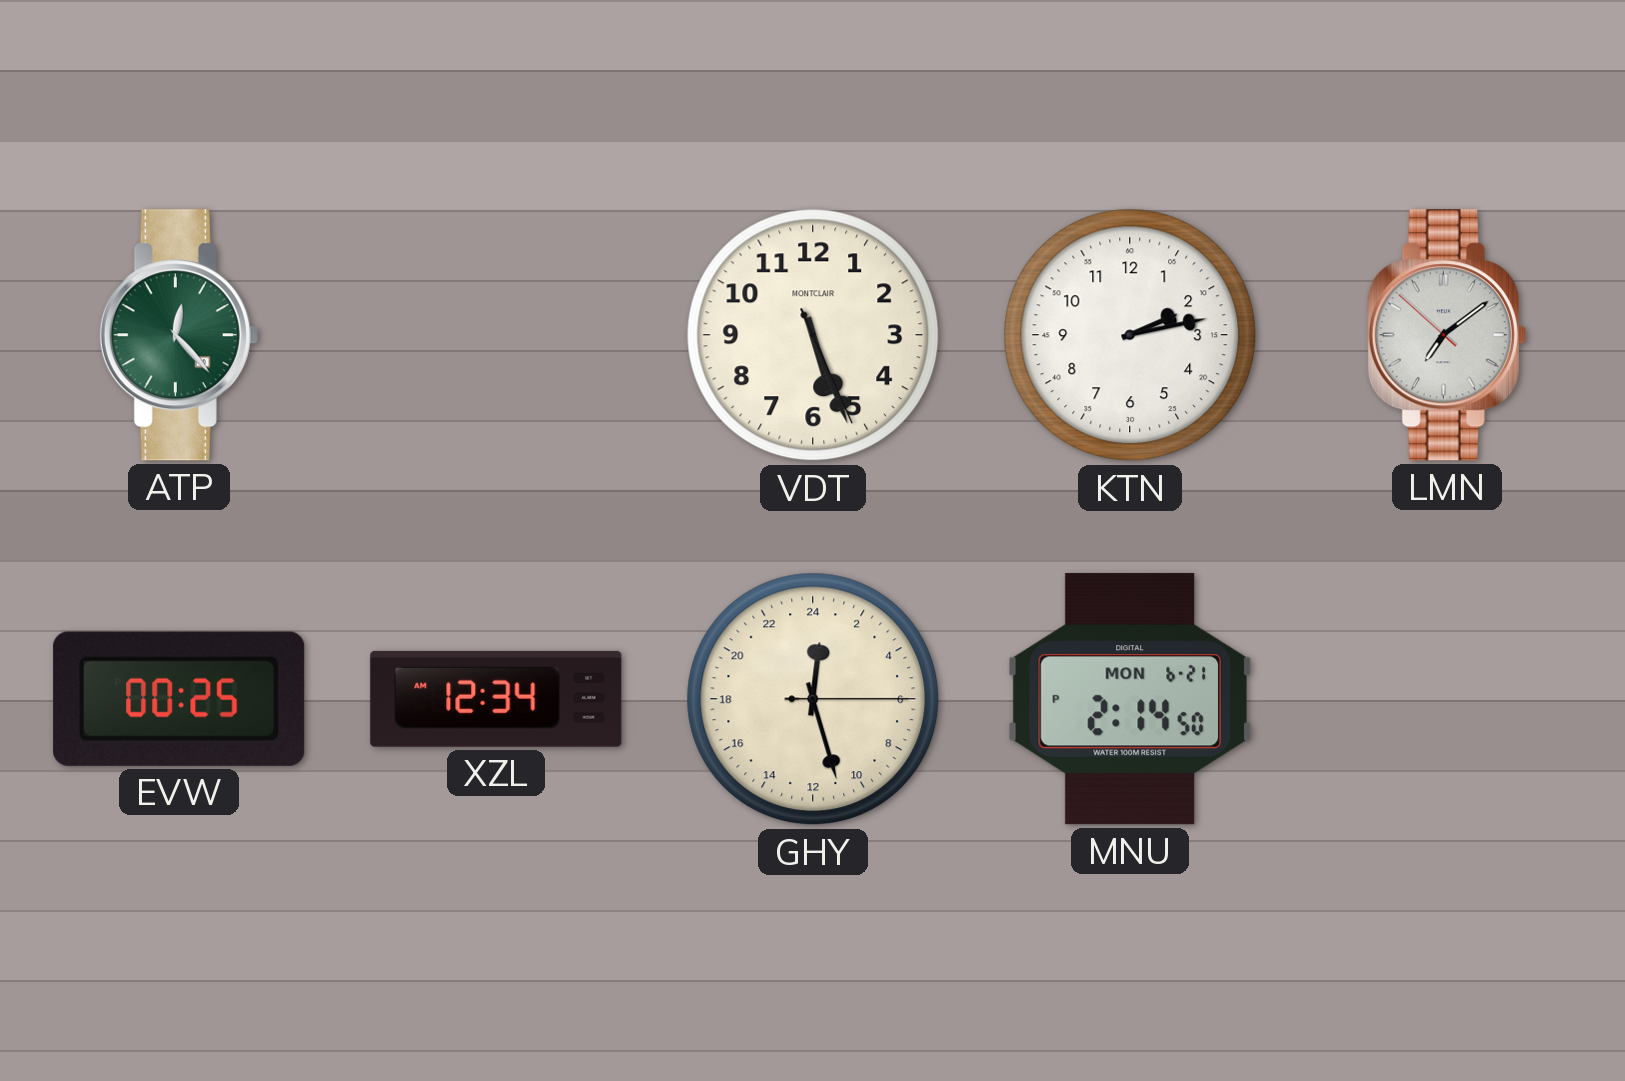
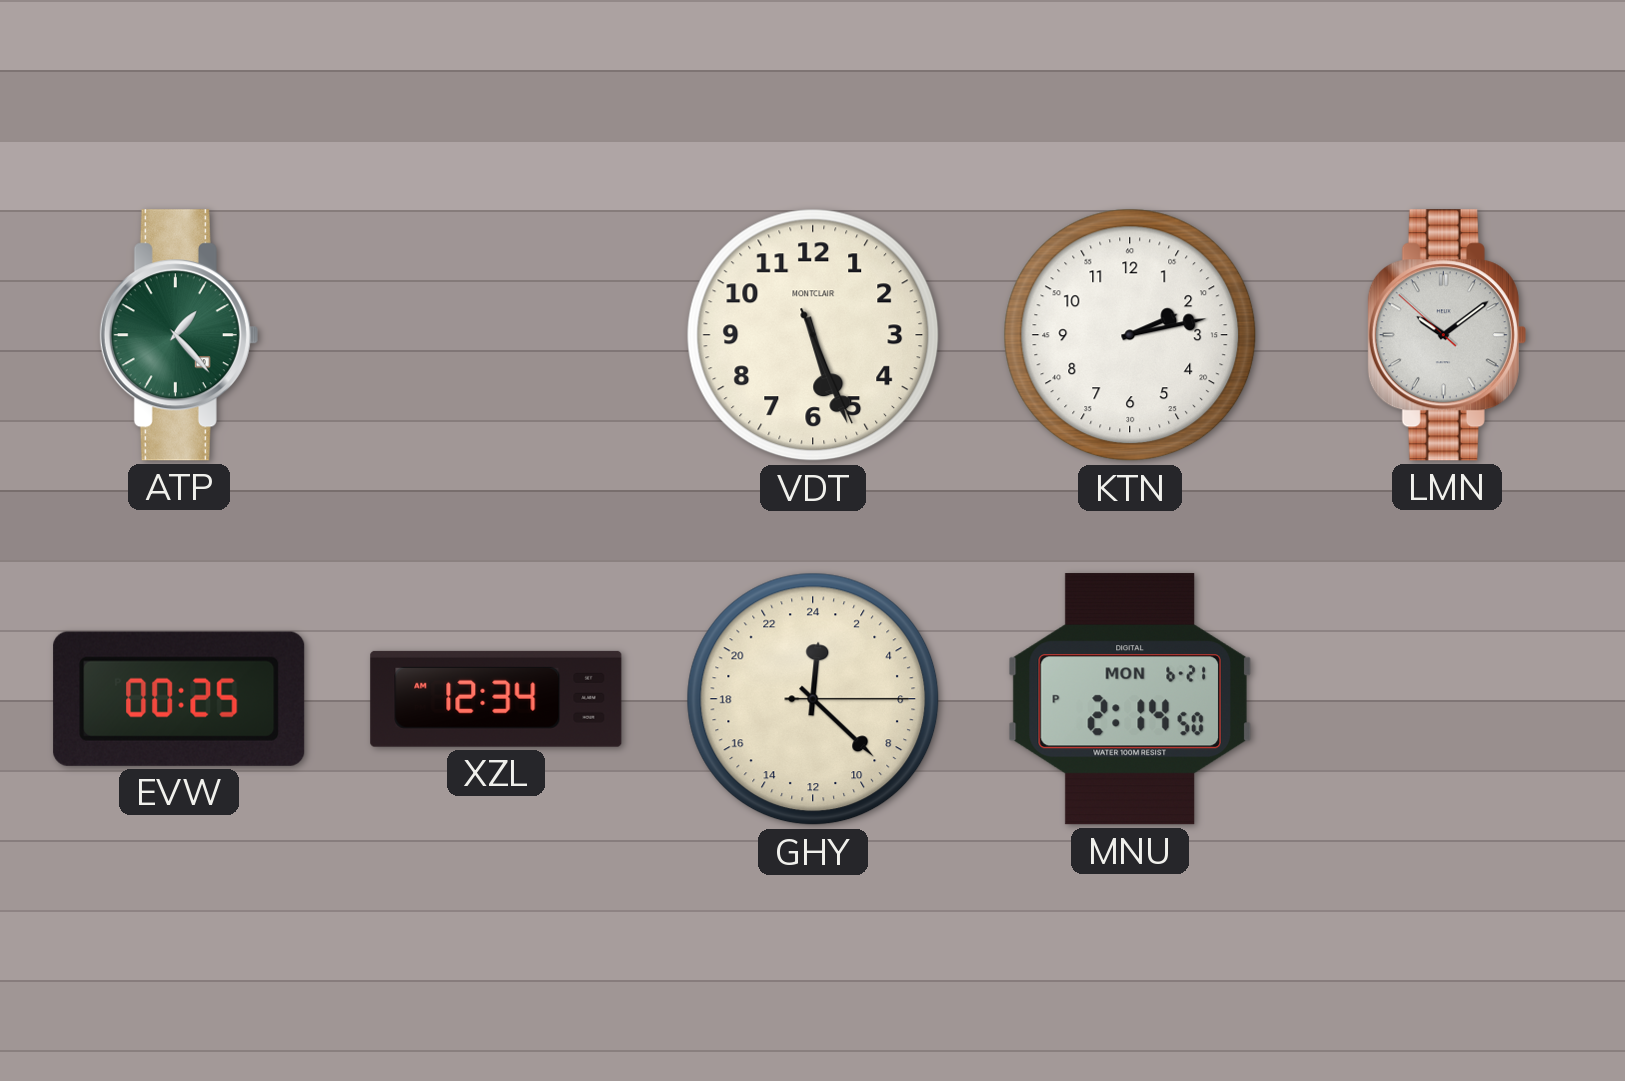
ATP: 12:23 -> 1:23
LMN: 7:08 -> 10:08
GHY: 0:27 -> 0:22
